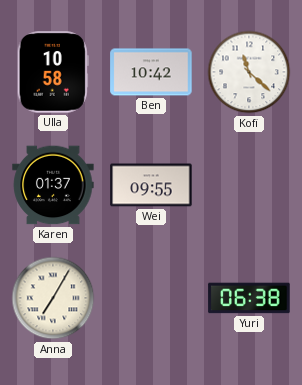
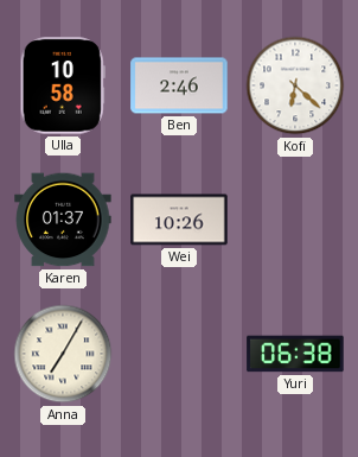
Ben: 10:42 -> 2:46
Kofi: 11:22 -> 6:22
Wei: 09:55 -> 10:26
